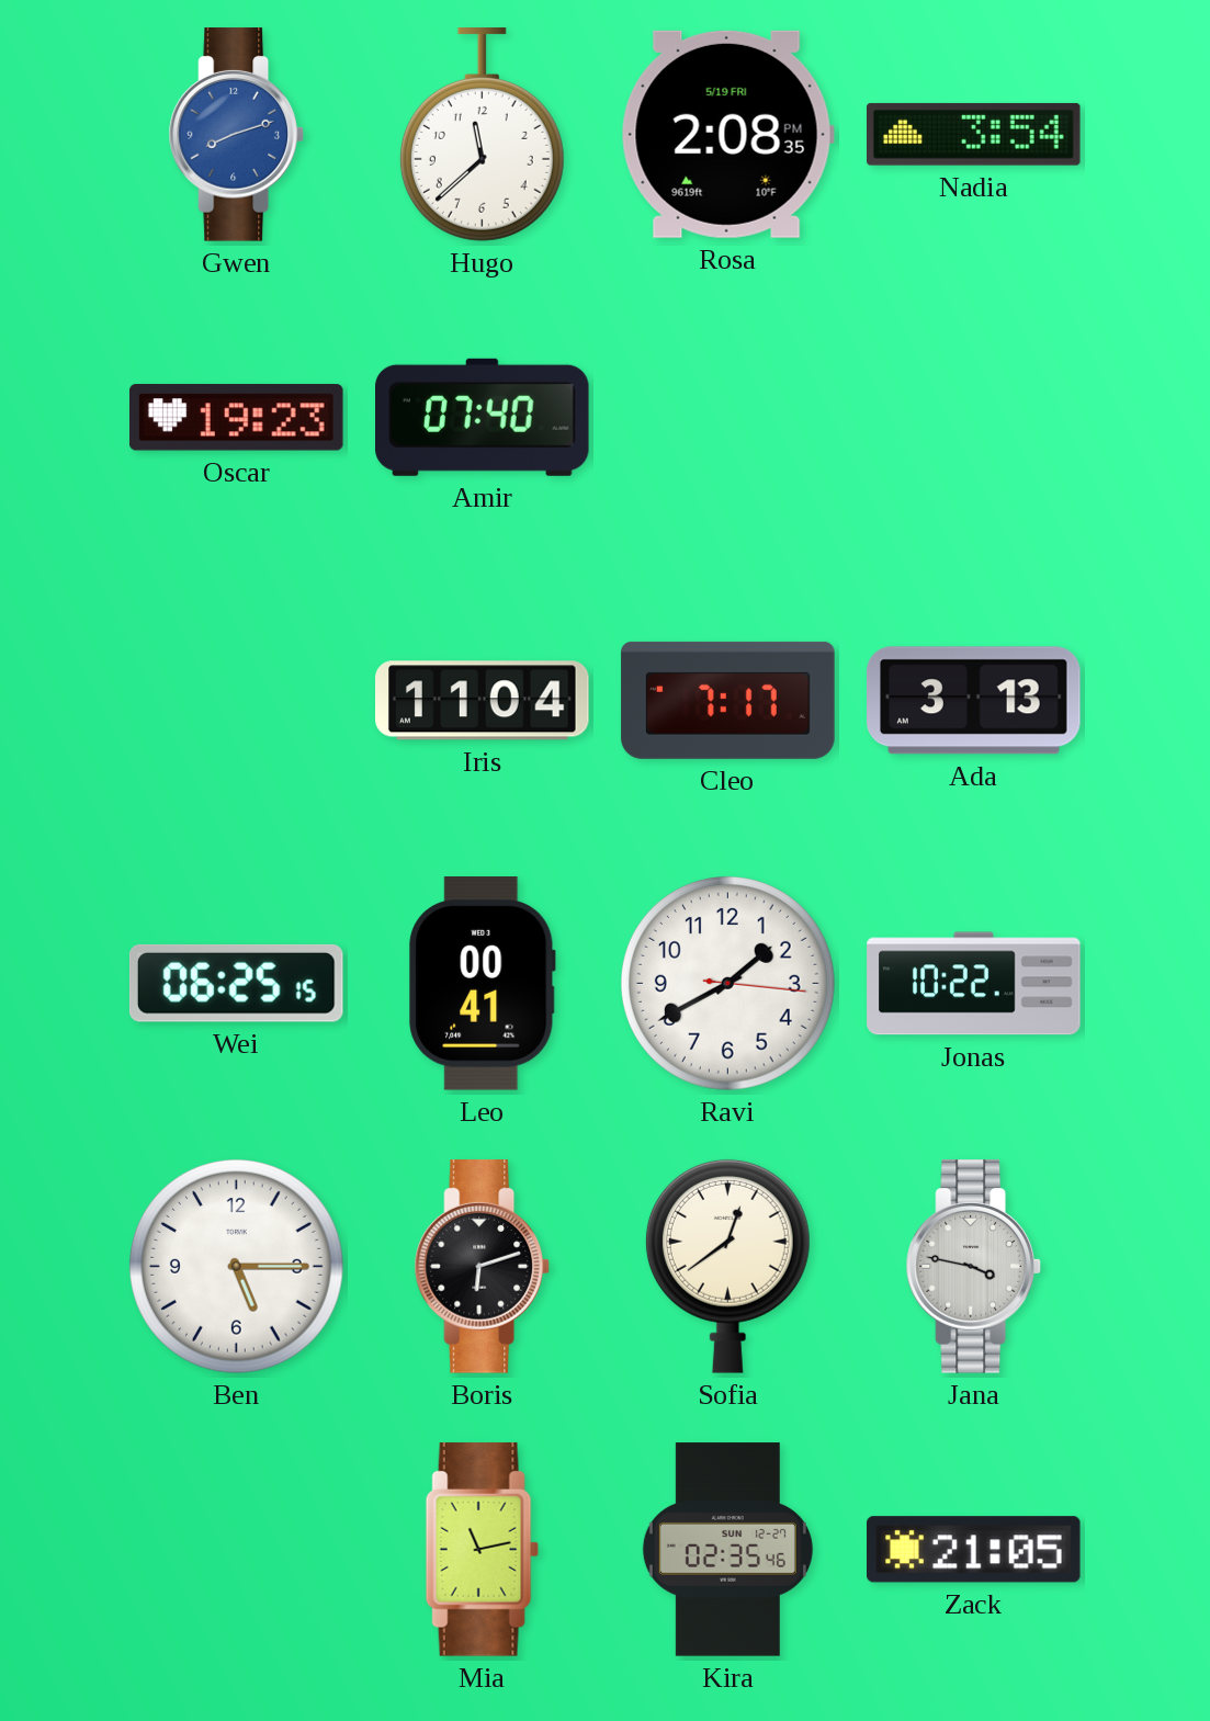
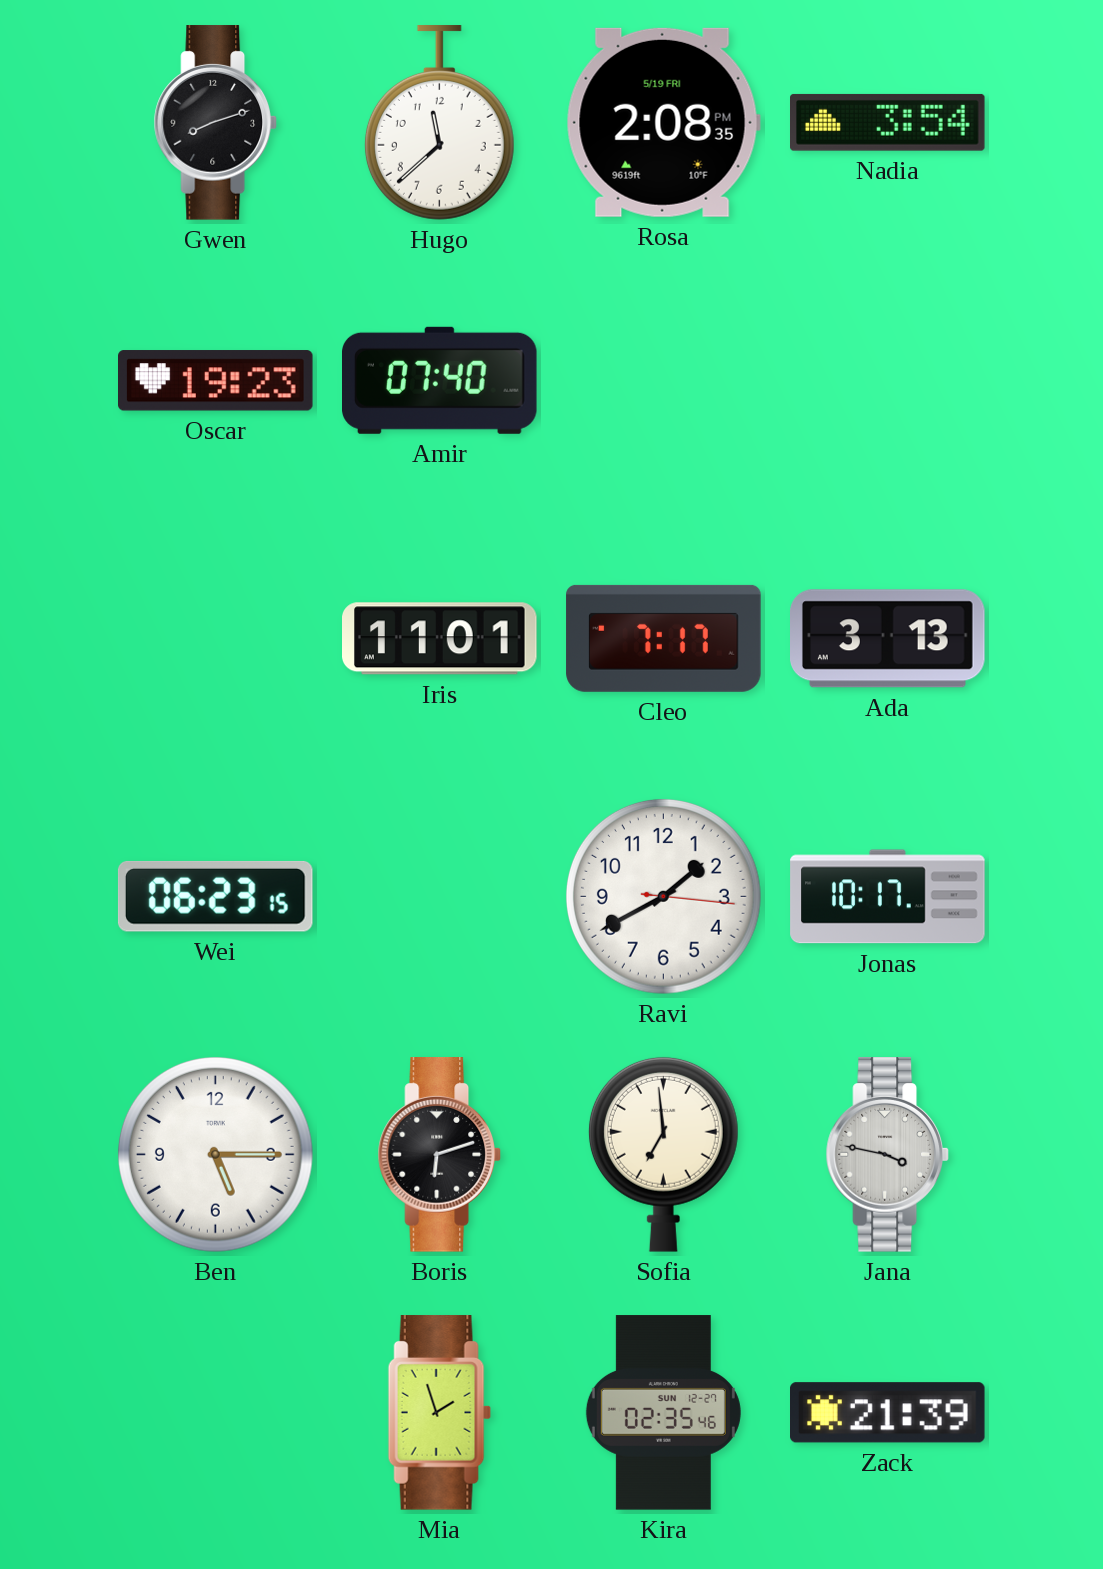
Gwen dial: blue -> black
Iris: 11:04 -> 11:01
Wei: 06:25 -> 06:23
Leo: 00:41 -> none
Jonas: 10:22 -> 10:17
Sofia: 12:39 -> 6:59
Mia: 11:13 -> 1:57
Zack: 21:05 -> 21:39
